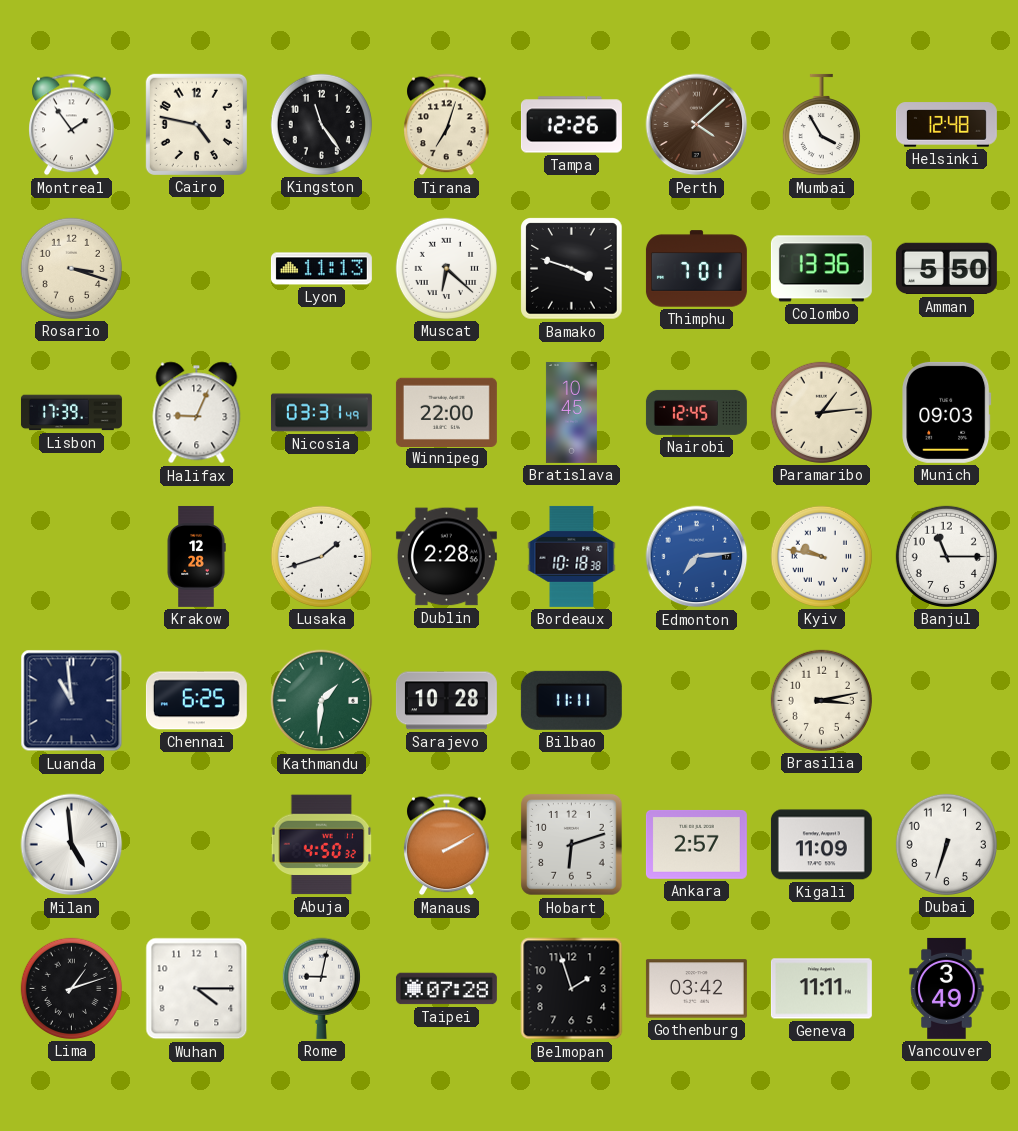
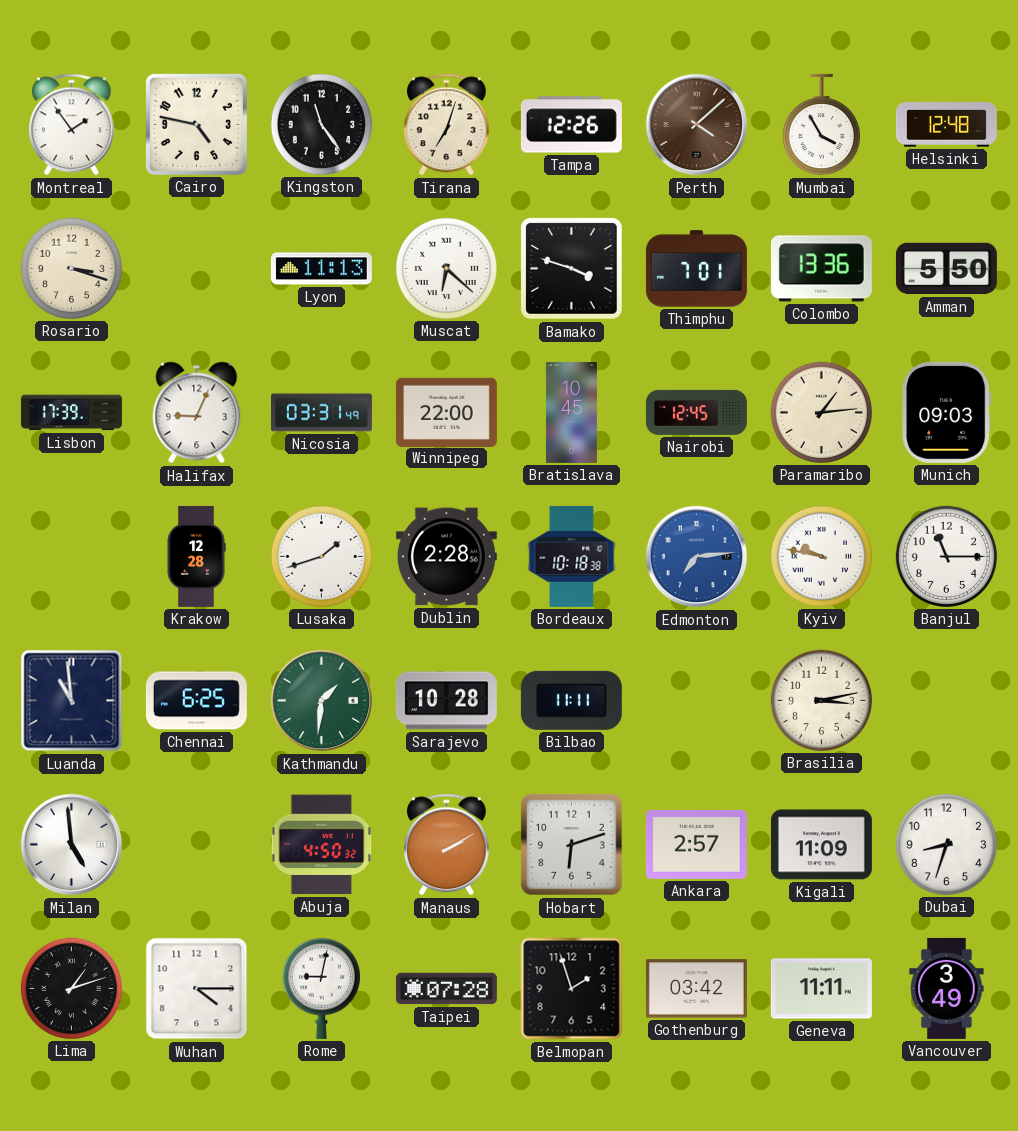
Dubai: 6:33 -> 8:33
